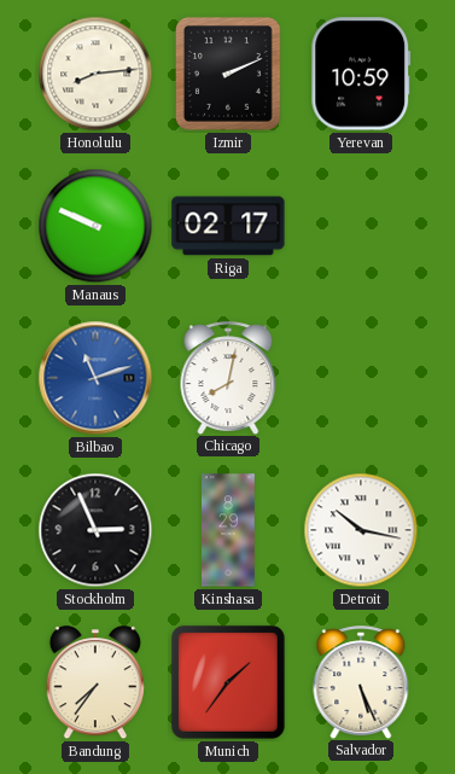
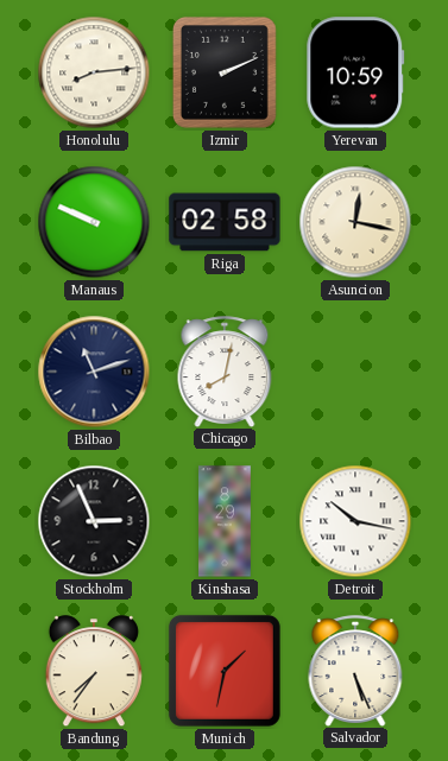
Riga: 02:17 -> 02:58
Asuncion: none -> 12:17
Bilbao dial: blue -> navy
Munich: 1:36 -> 1:32
